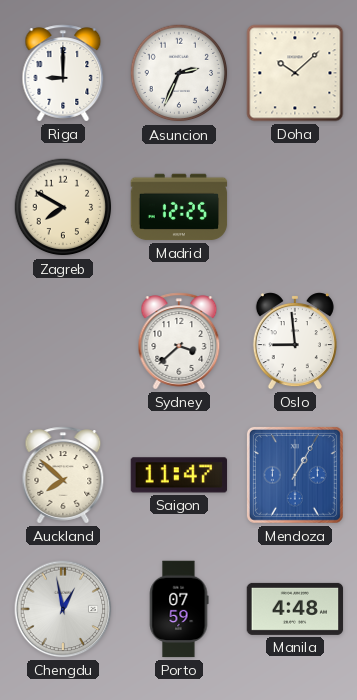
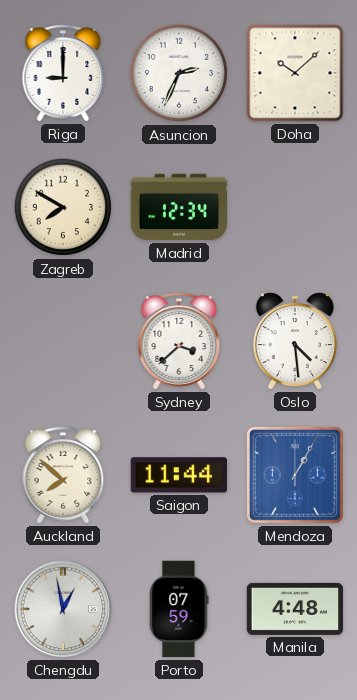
Madrid: 12:25 -> 12:34
Oslo: 8:59 -> 4:29
Saigon: 11:47 -> 11:44
